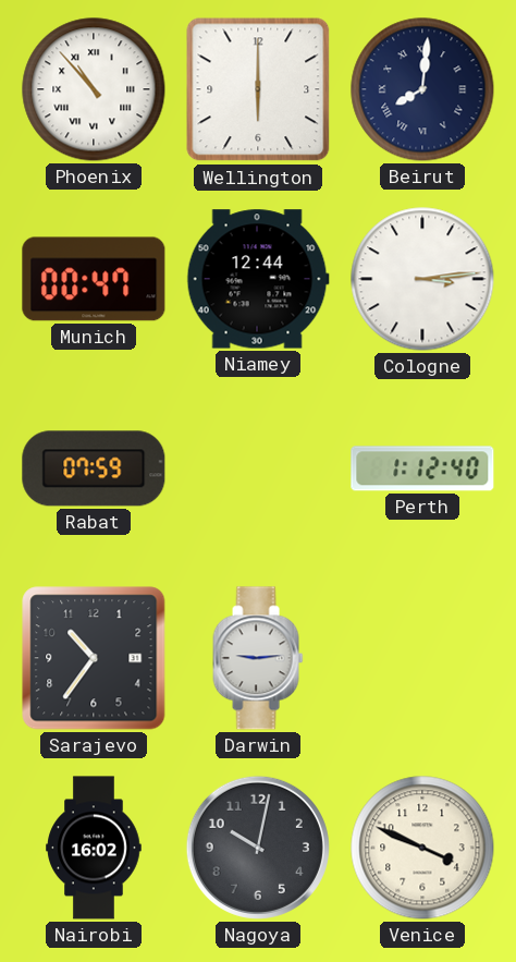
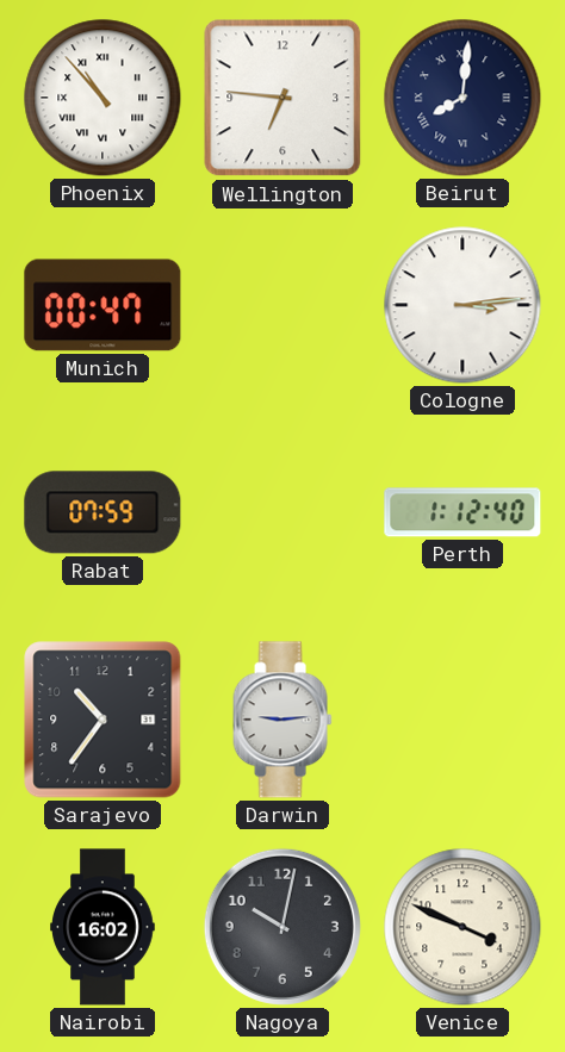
Wellington: 6:00 -> 6:46
Niamey: 12:44 -> none
